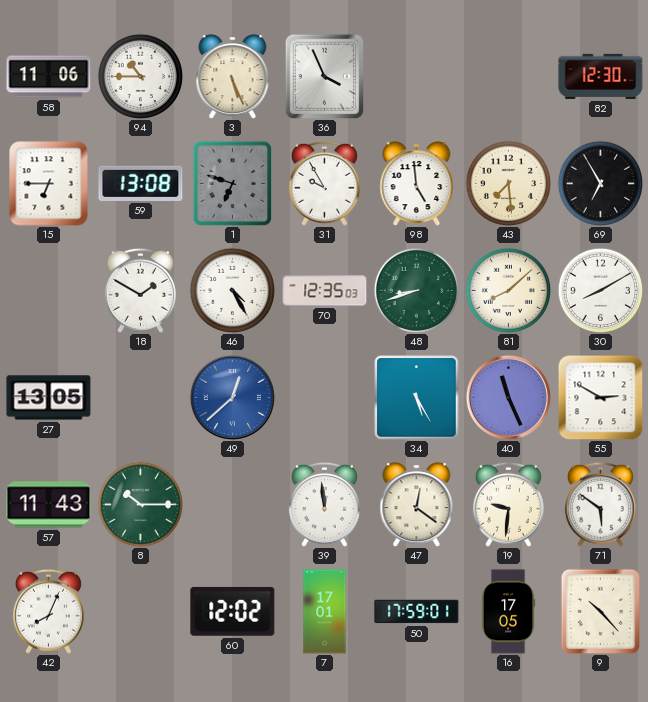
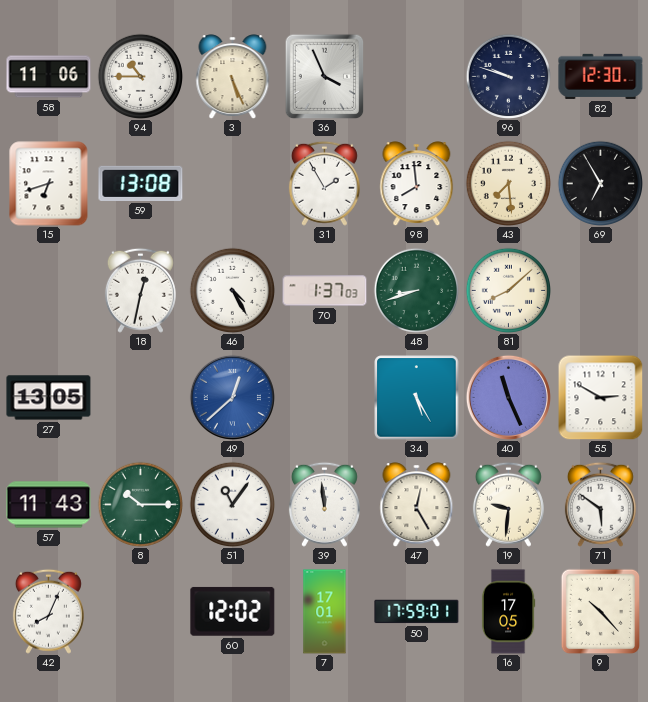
96: none -> 9:48
15: 6:45 -> 6:42
1: 6:48 -> none
31: 9:55 -> 1:55
98: 4:59 -> 7:59
18: 1:50 -> 12:32
70: 12:35 -> 1:37
30: 8:10 -> none
51: none -> 11:06
47: 12:21 -> 12:25
